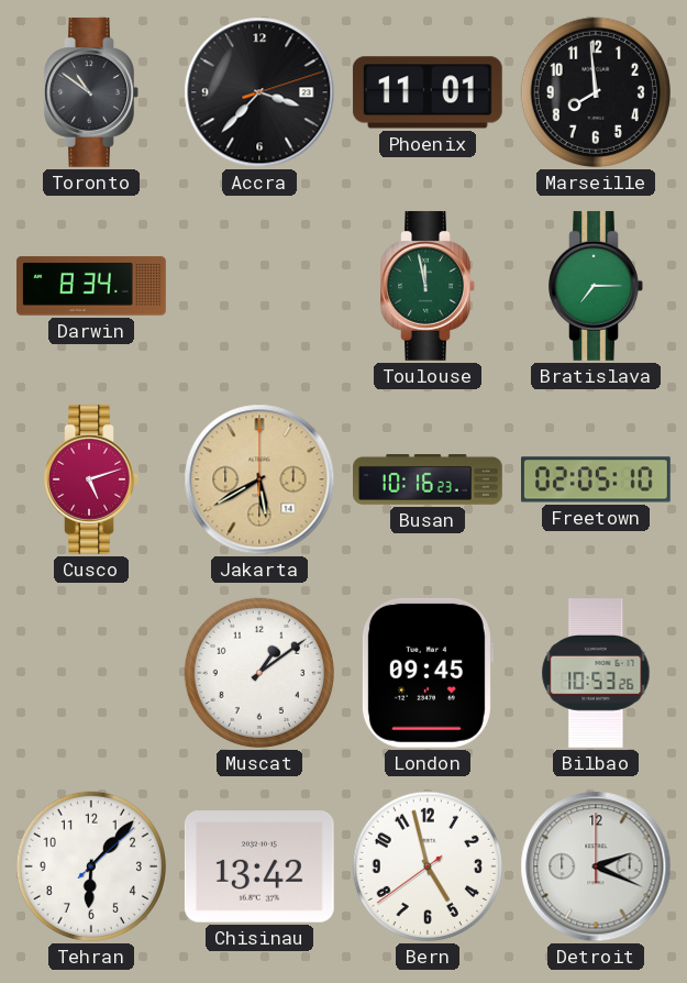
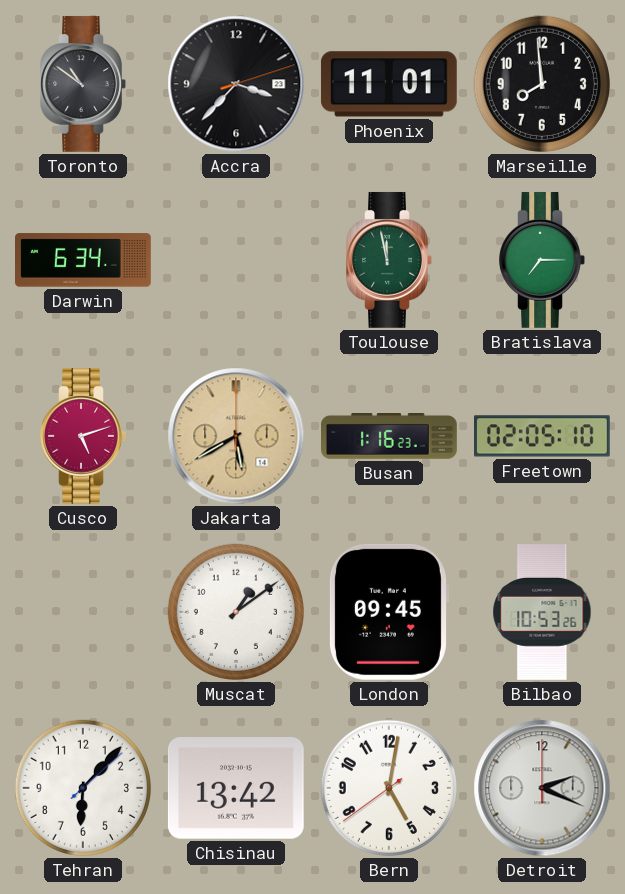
Darwin: 8:34 -> 6:34
Busan: 10:16 -> 1:16
Bern: 4:57 -> 5:01
